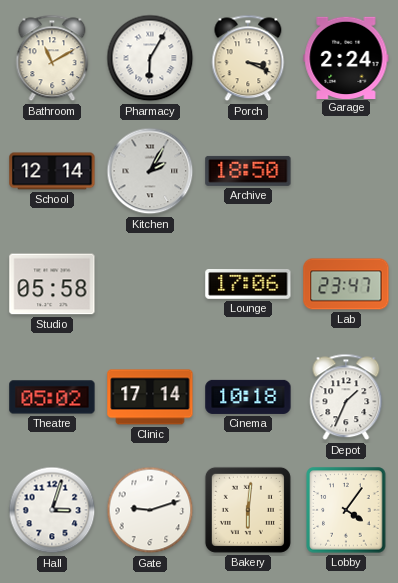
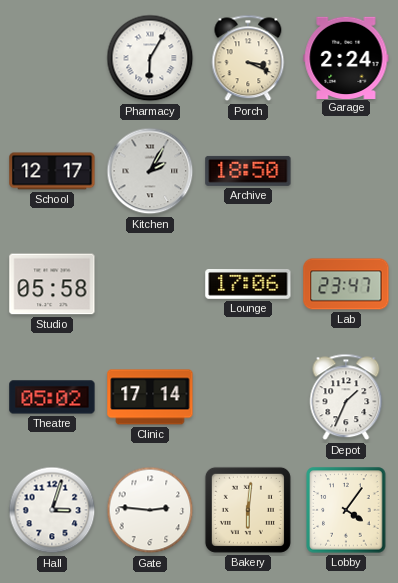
Bathroom: 11:10 -> none
School: 12:14 -> 12:17
Cinema: 10:18 -> none
Gate: 9:12 -> 2:46
